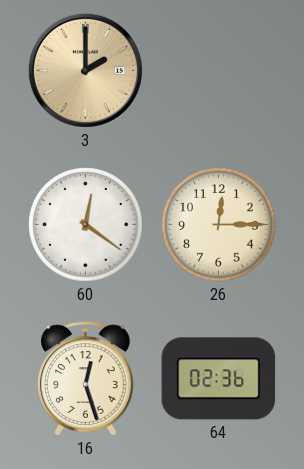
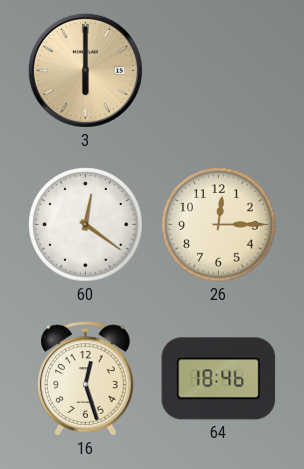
3: 2:00 -> 6:00
64: 02:36 -> 18:46
